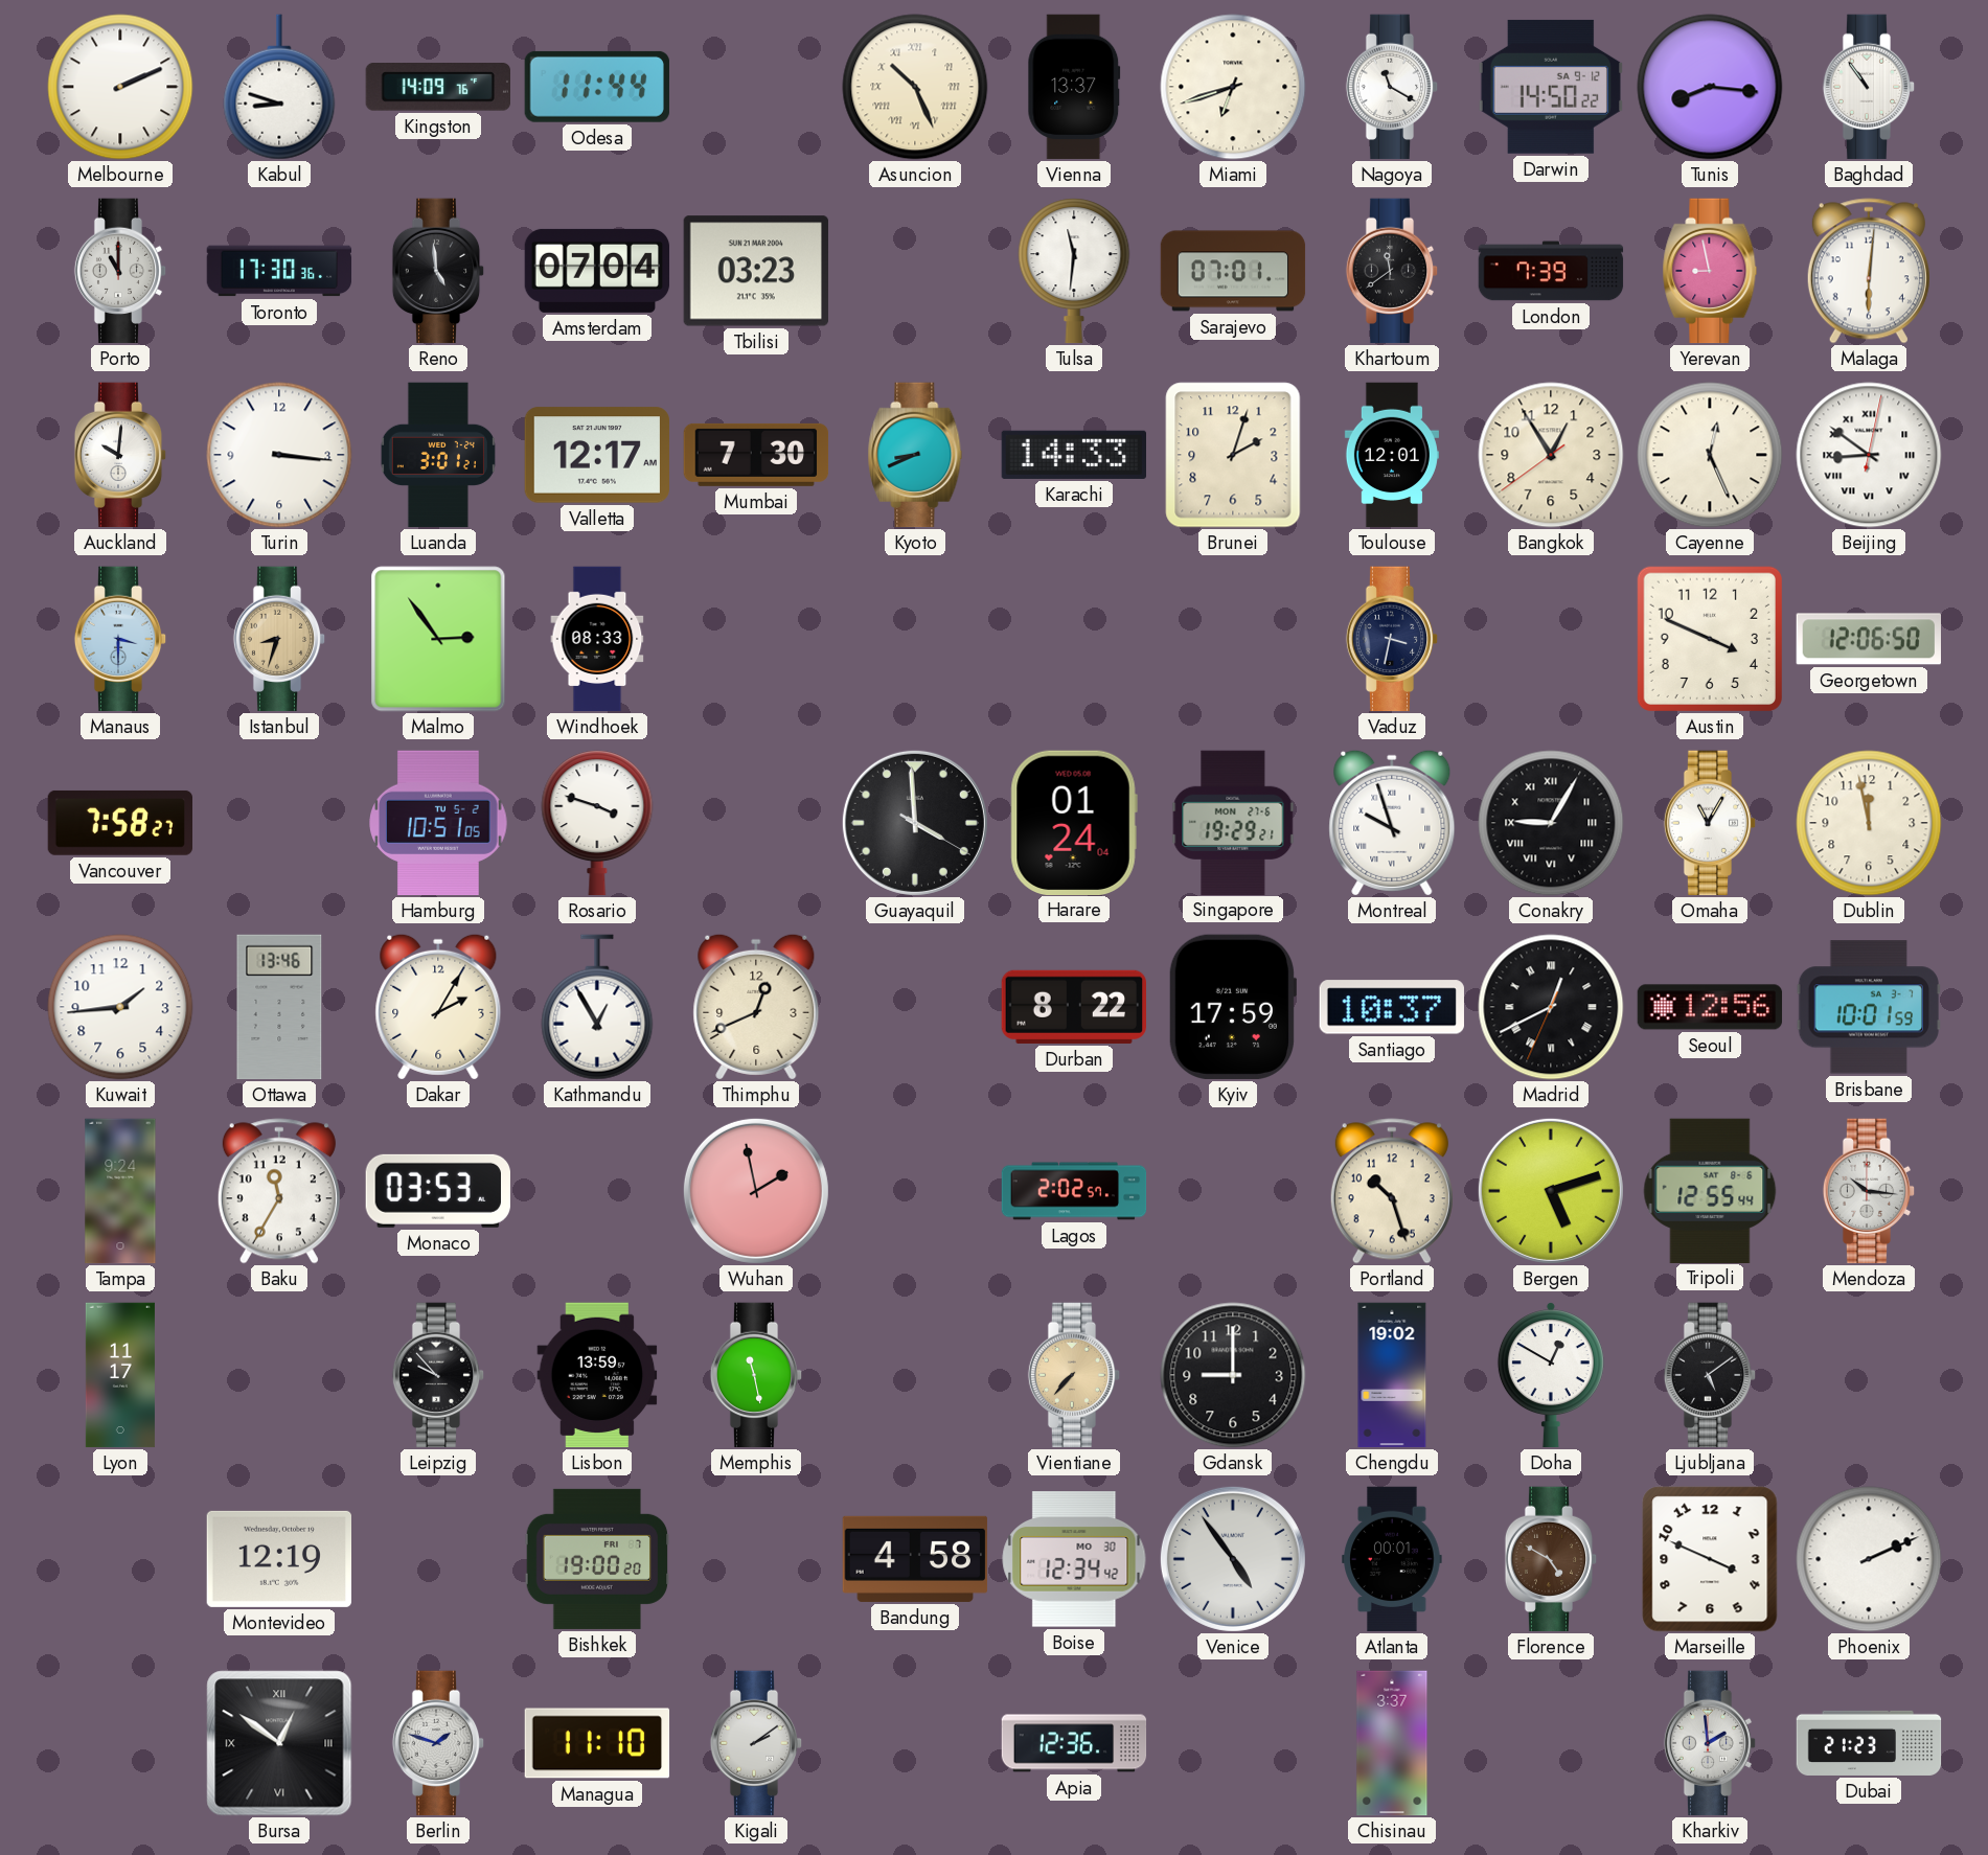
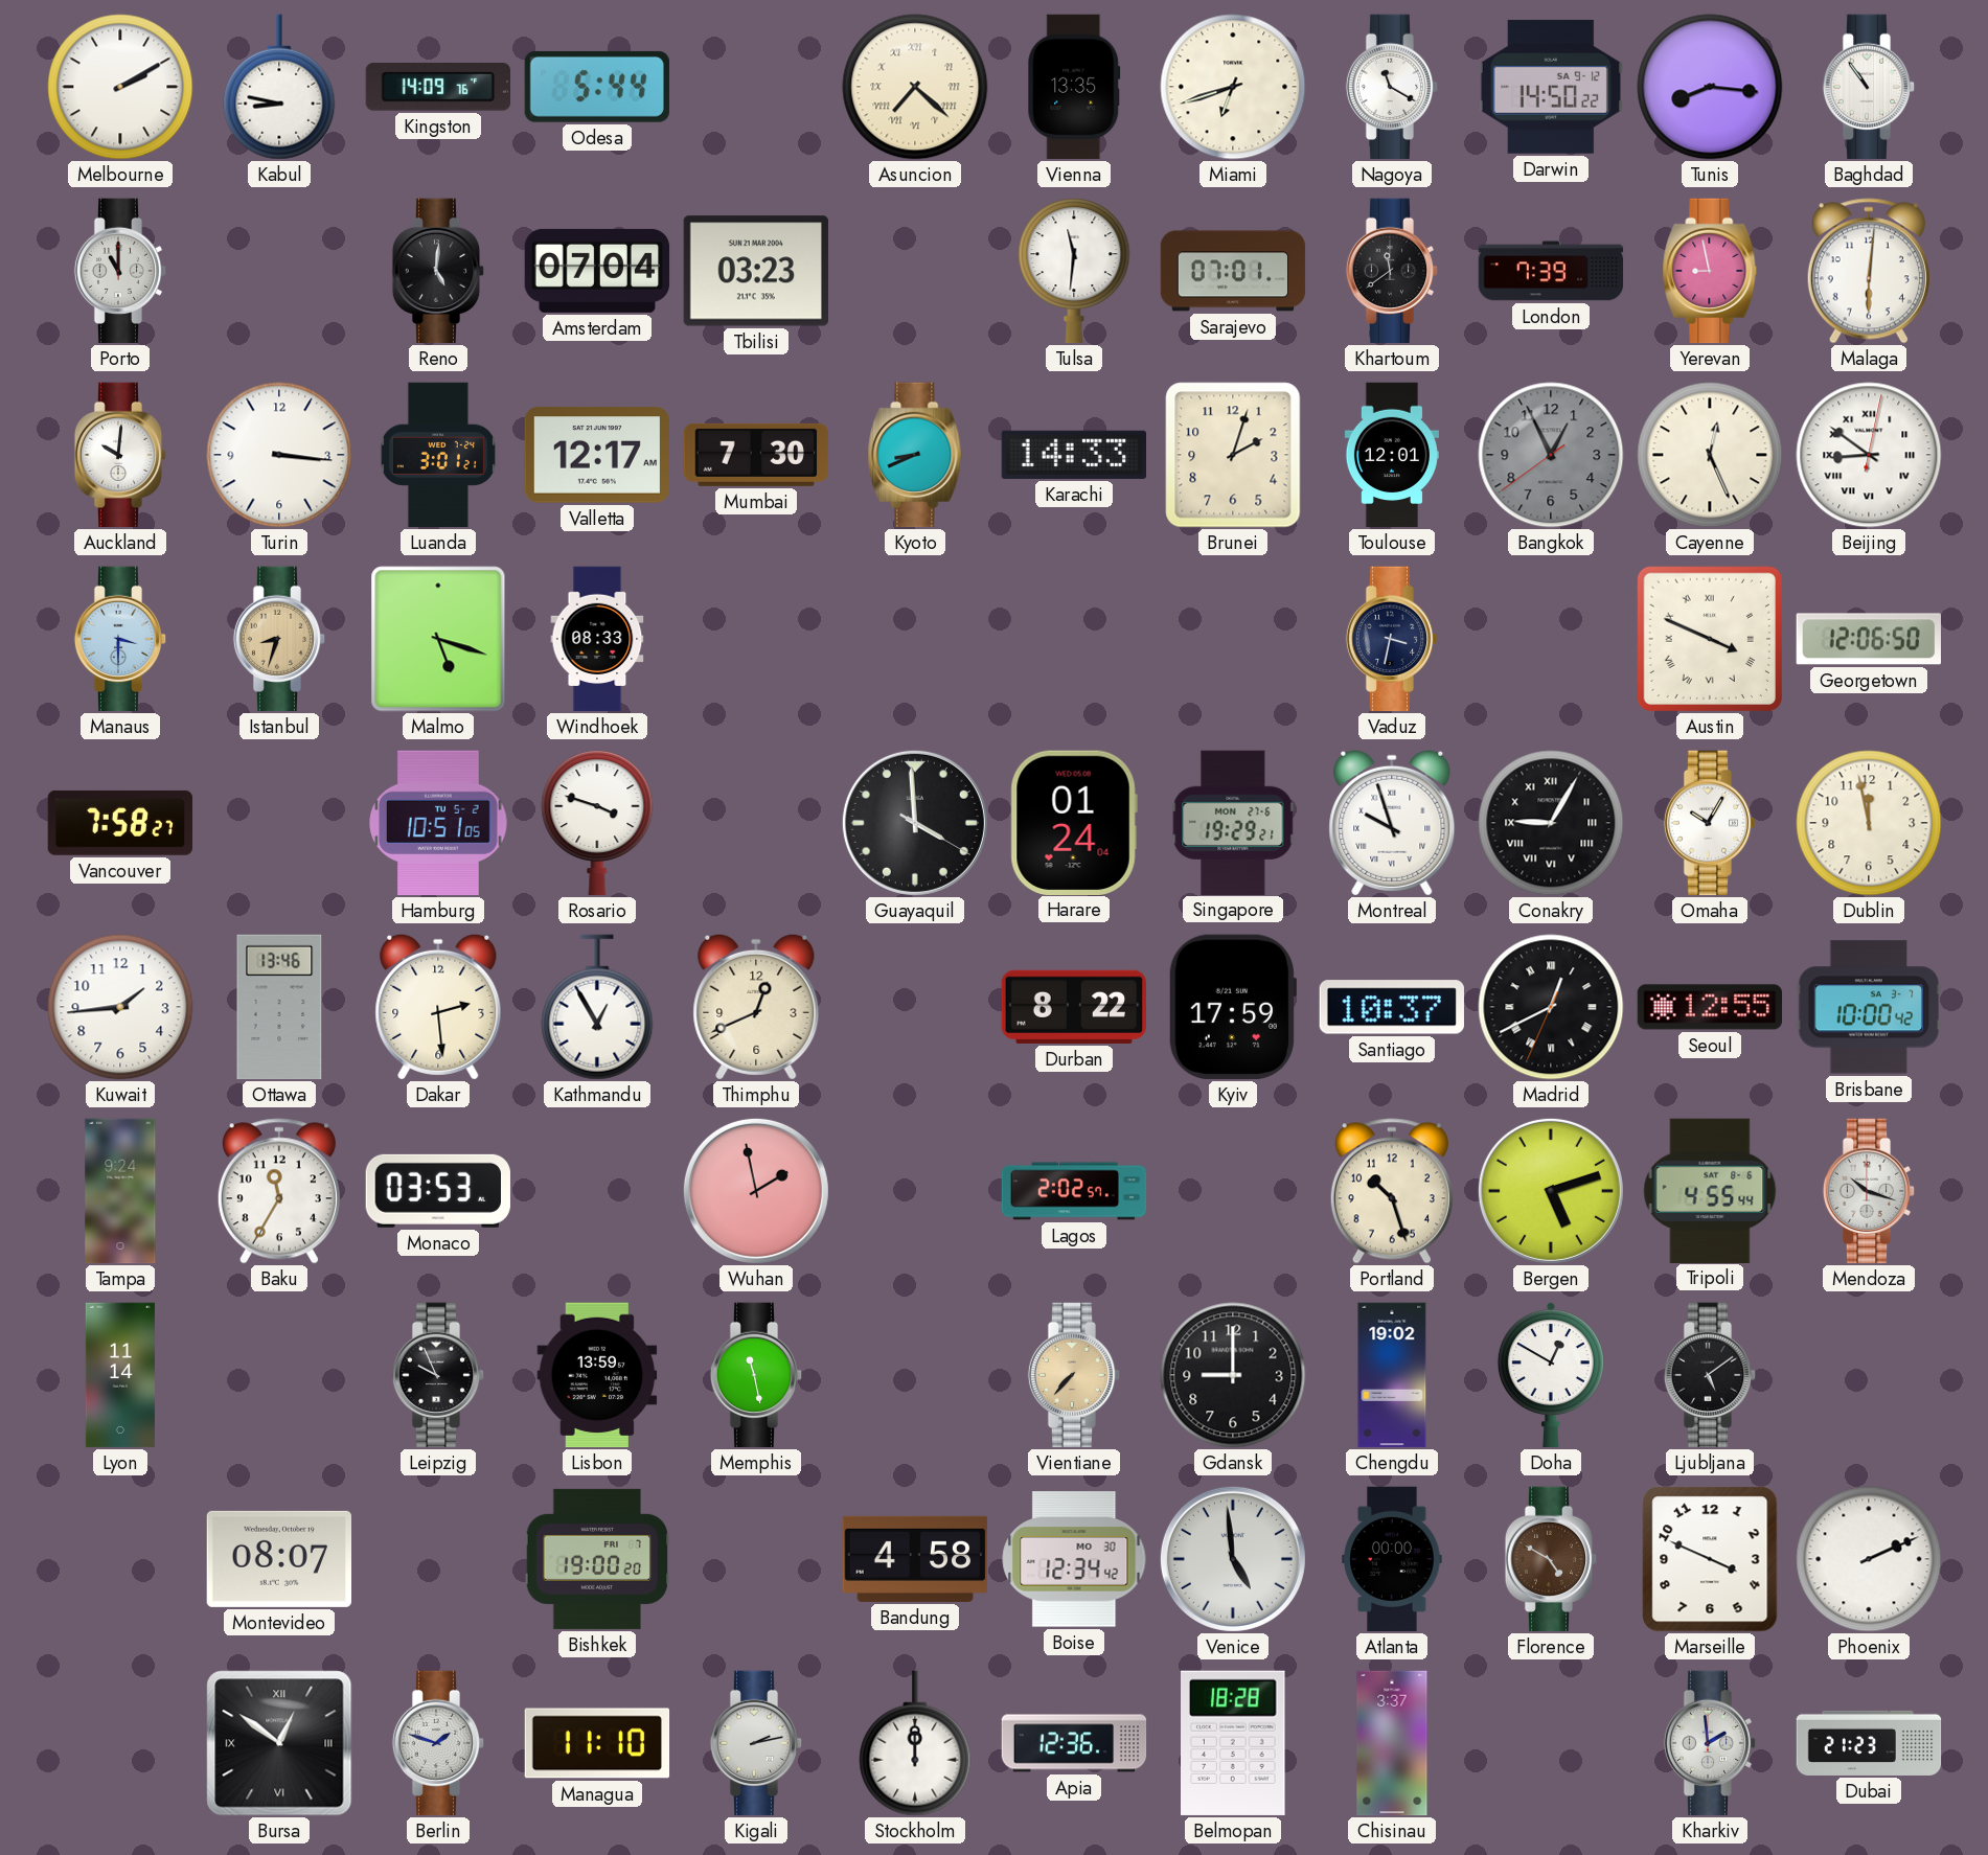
Melbourne: 2:11 -> 2:10
Kabul: 8:48 -> 8:47
Odesa: 11:44 -> 5:44
Asuncion: 10:26 -> 7:22
Vienna: 13:37 -> 13:35
Toronto: 17:30 -> none
Reno: 4:59 -> 5:01
Bangkok: 12:54 -> 12:55
Bangkok dial: cream -> grey
Malmo: 2:54 -> 5:18
Austin numerals: Arabic -> Roman
Omaha: 11:05 -> 10:05
Dakar: 2:05 -> 2:29
Seoul: 12:56 -> 12:55
Brisbane: 10:01 -> 10:00
Tripoli: 12:55 -> 4:55
Mendoza: 10:16 -> 10:18
Lyon: 11:17 -> 11:14
Leipzig: 9:53 -> 9:56
Montevideo: 12:19 -> 08:07
Venice: 4:54 -> 4:59
Atlanta: 00:01 -> 00:00
Kigali: 2:09 -> 2:13
Stockholm: none -> 12:00
Belmopan: none -> 18:28
